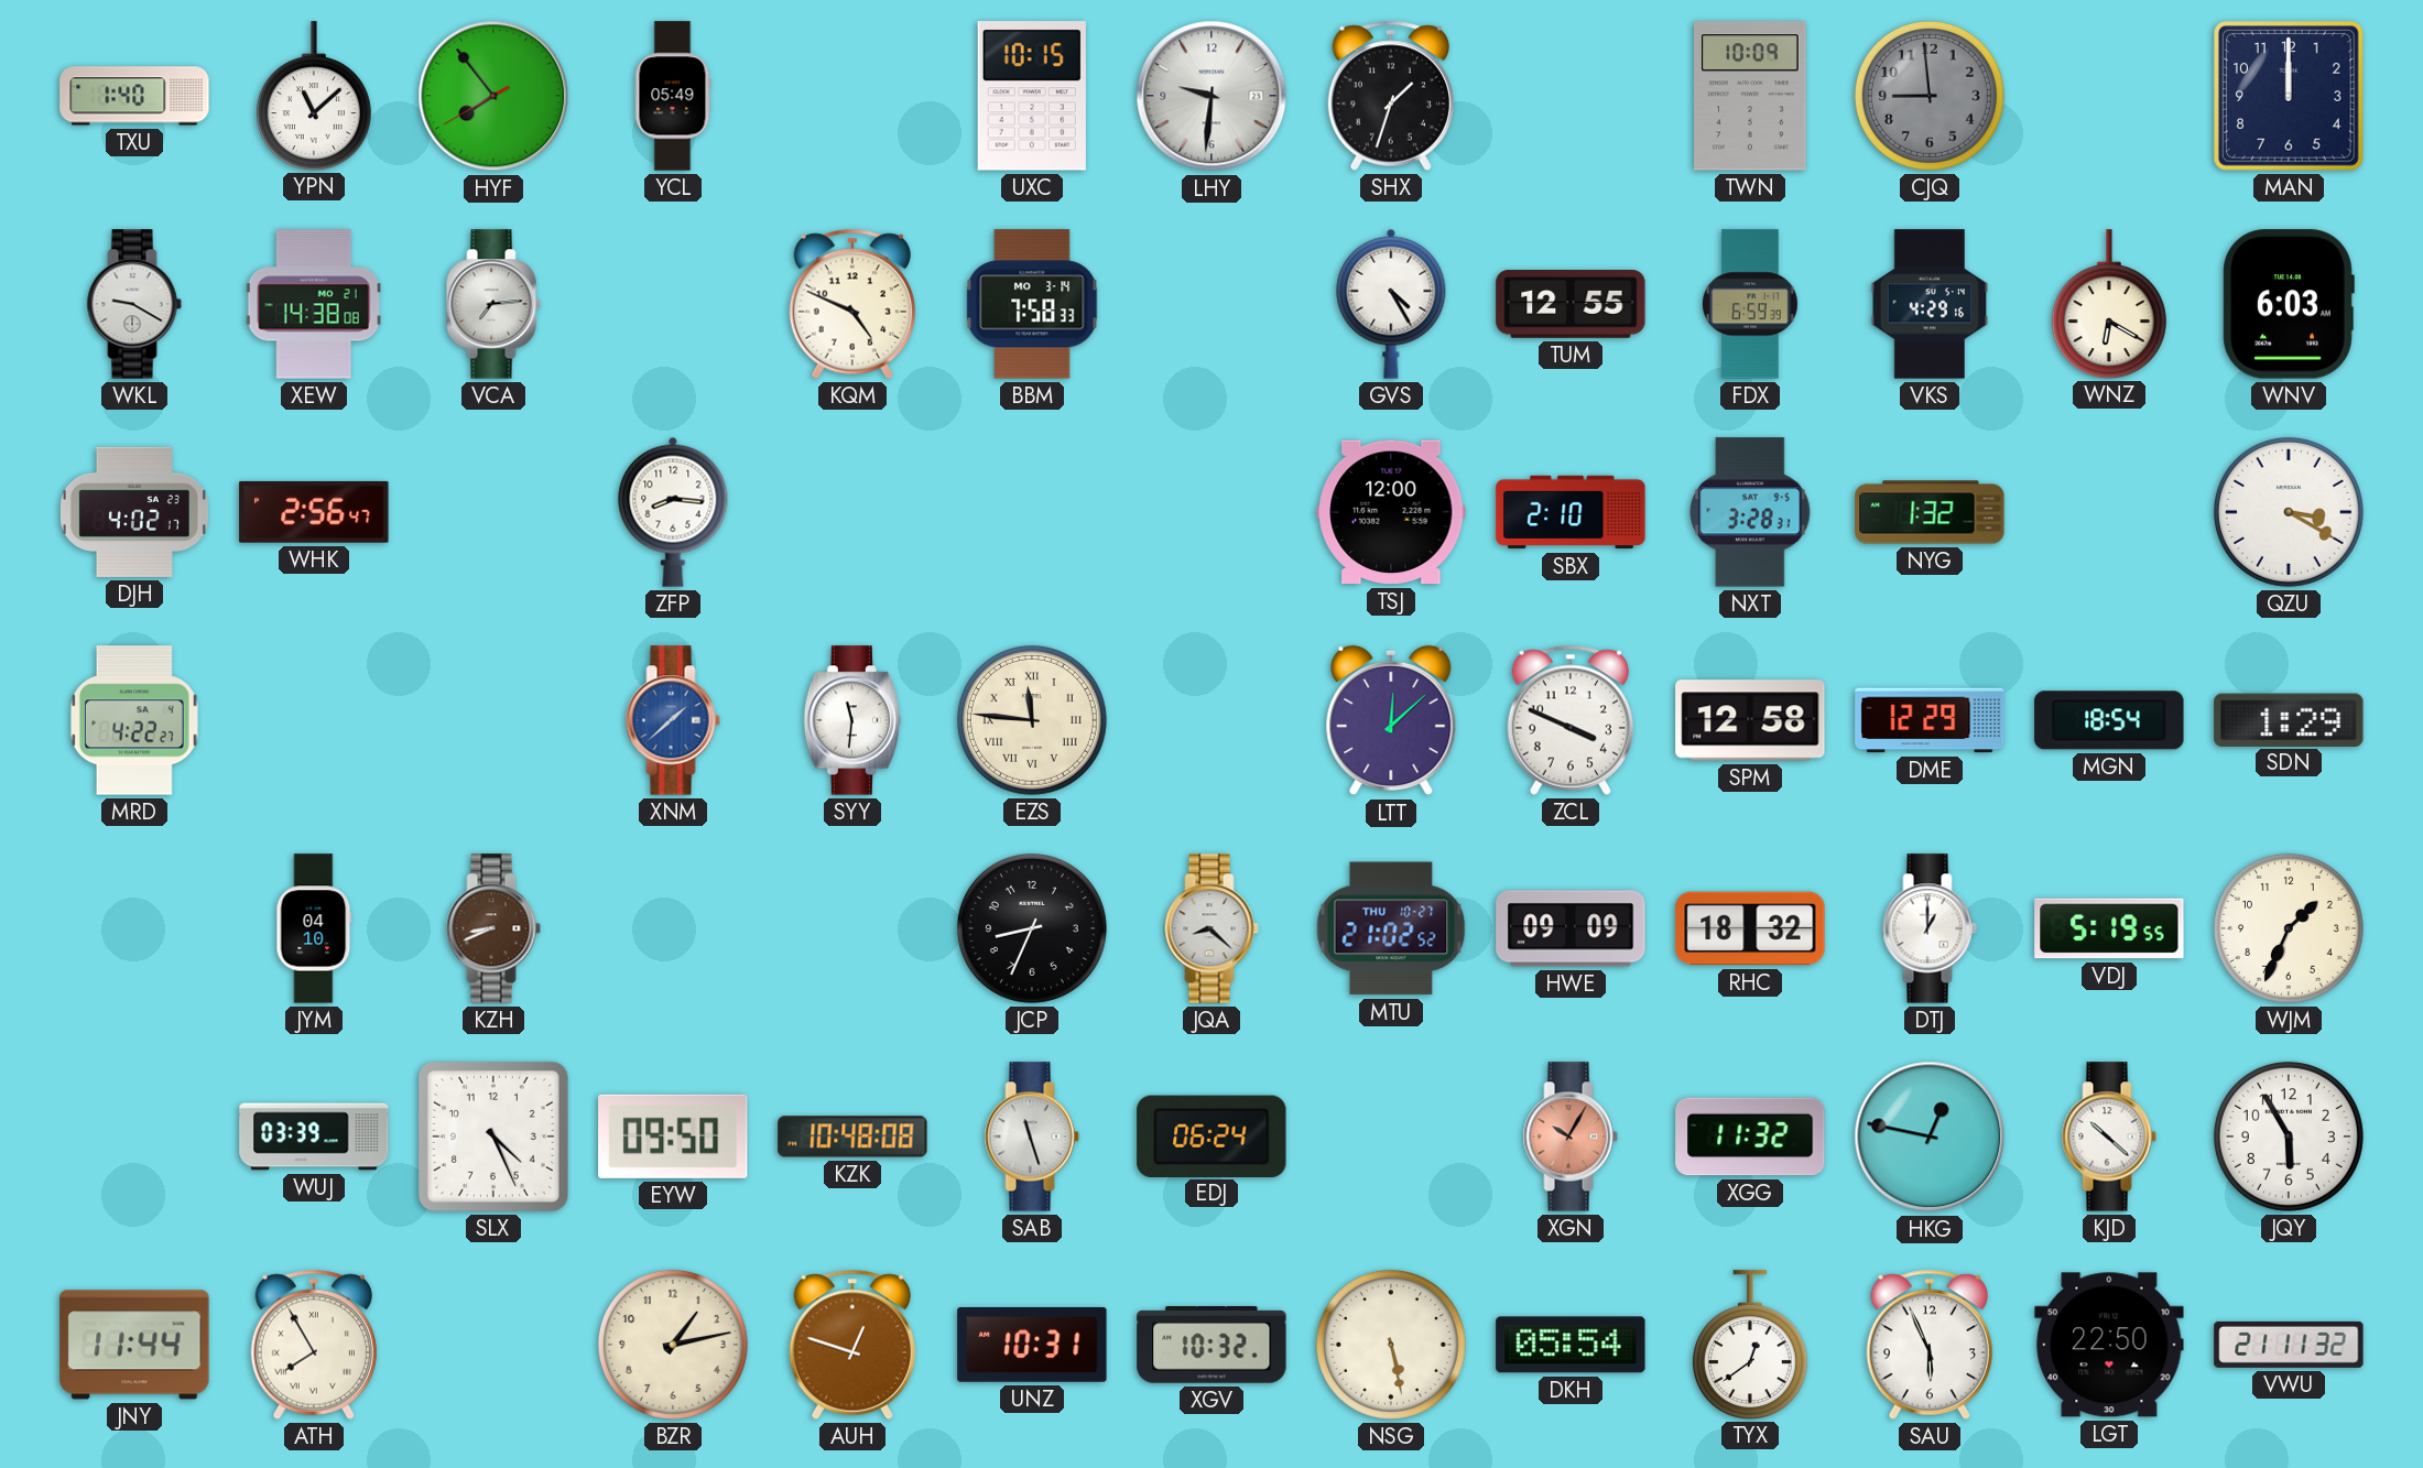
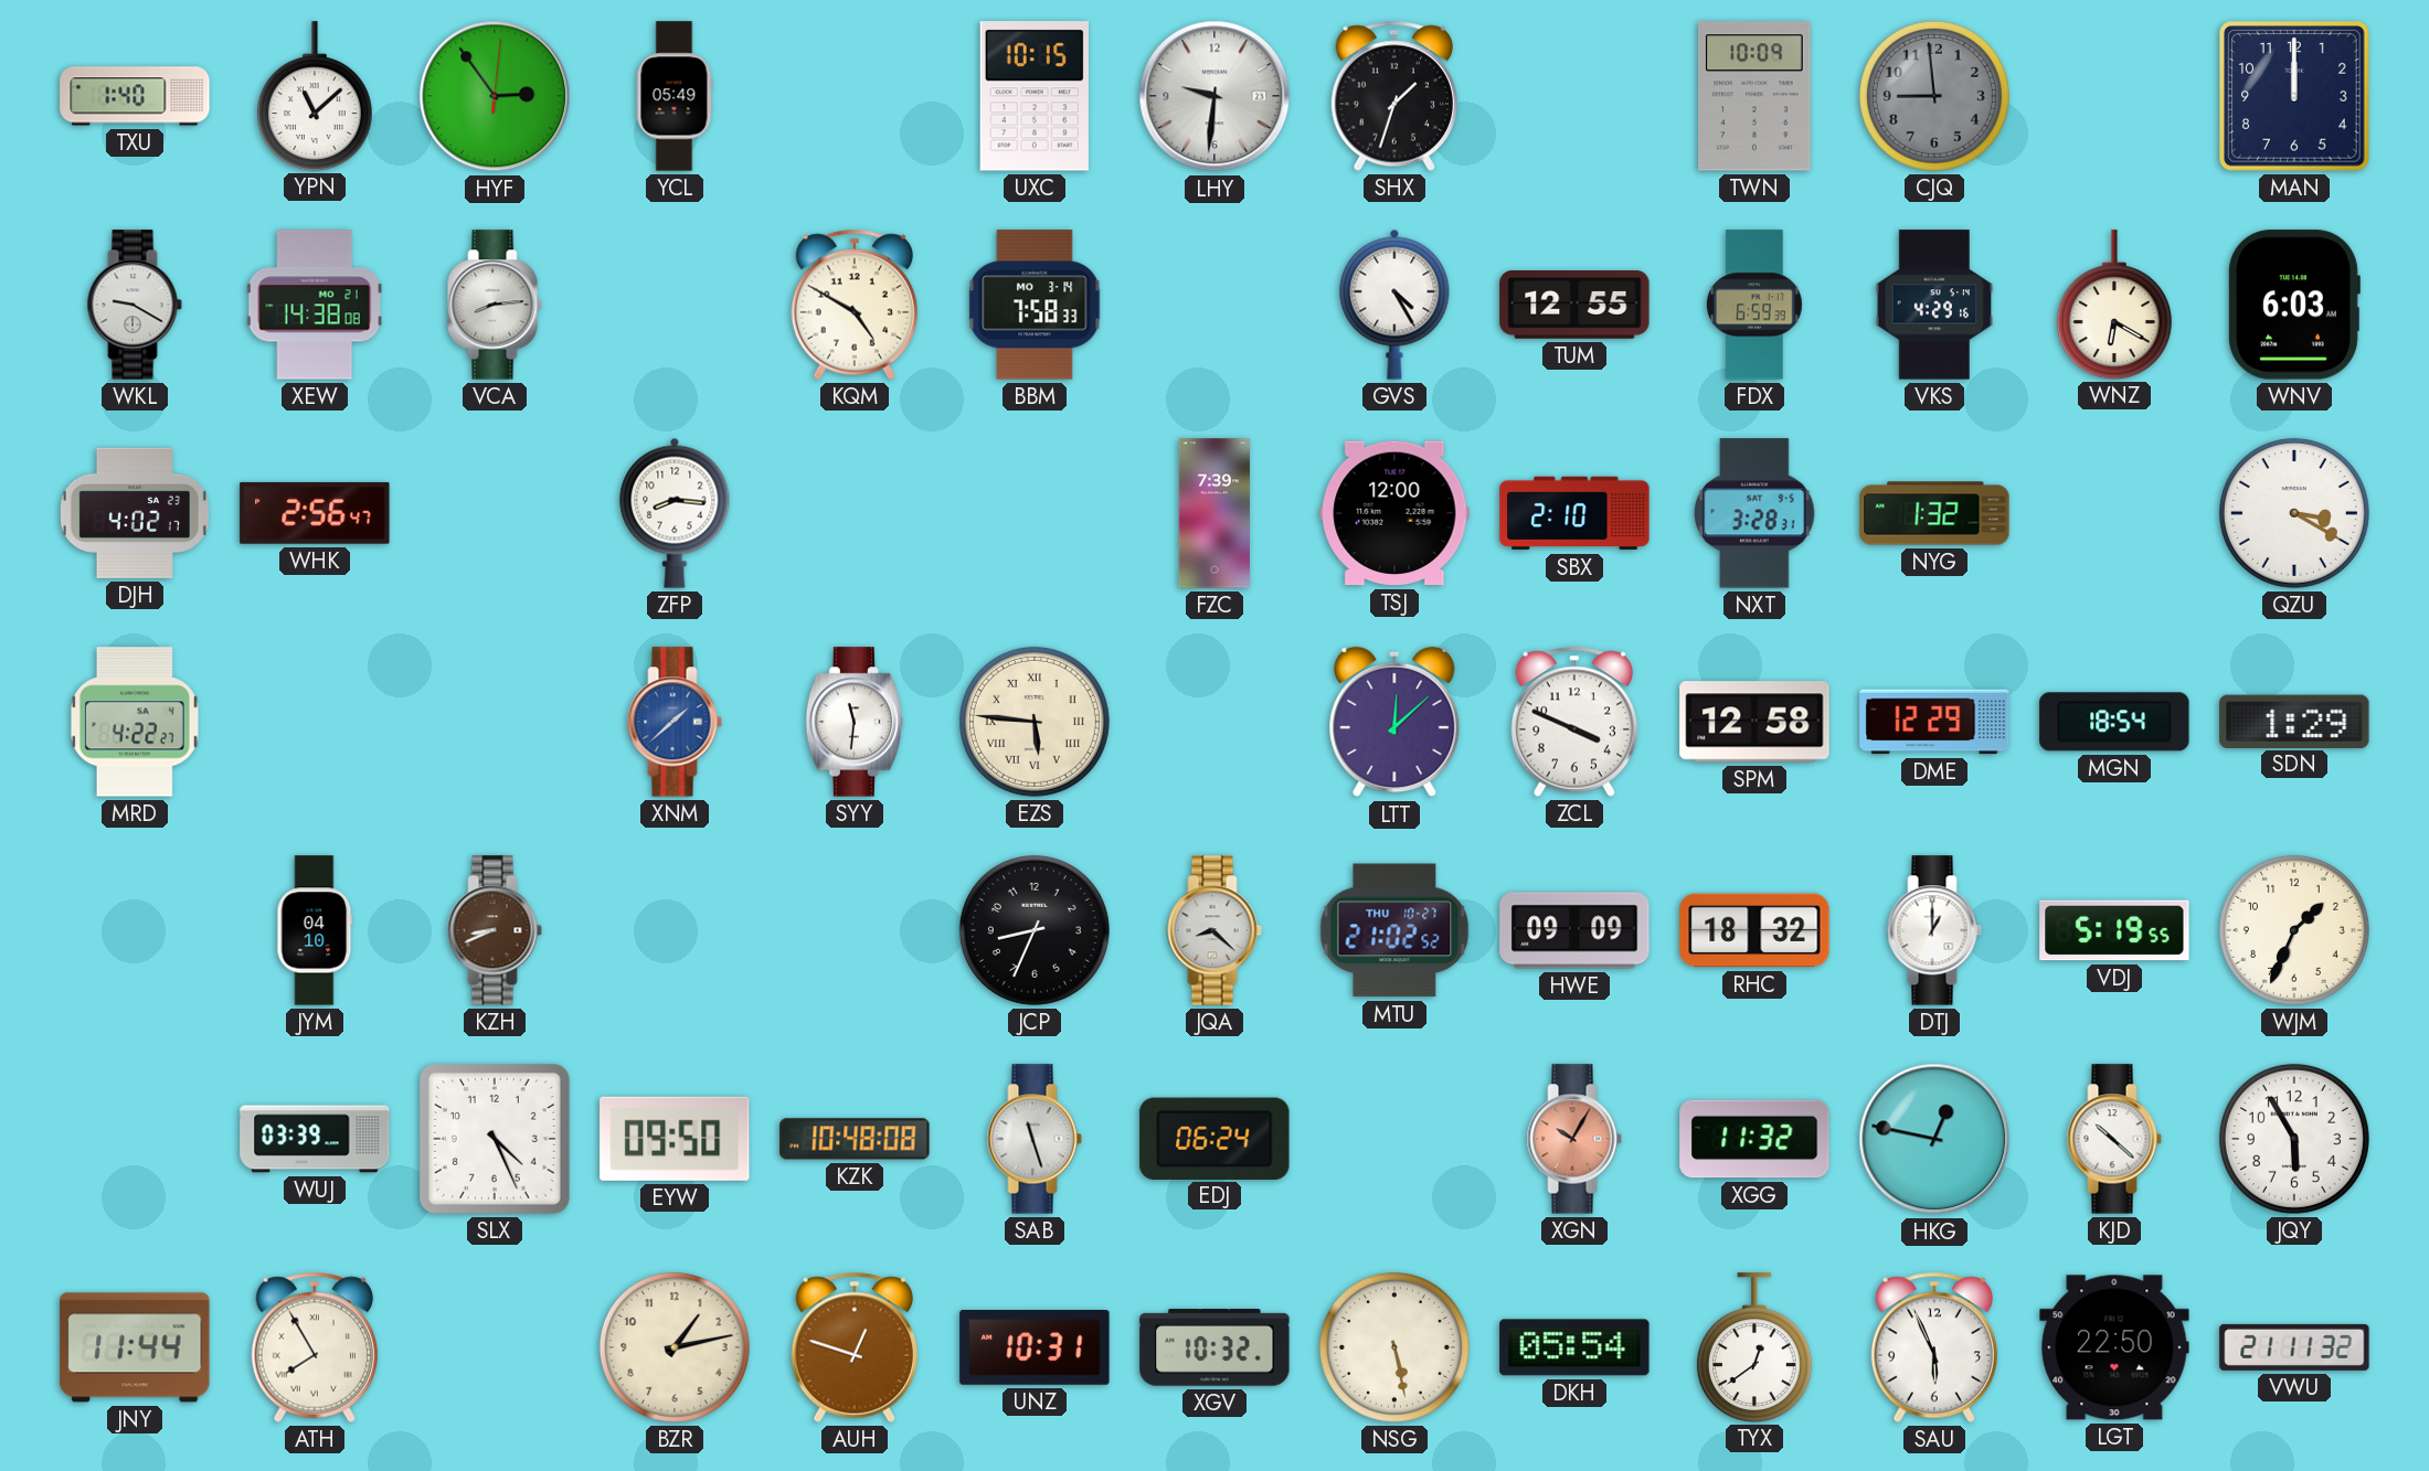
HYF: 7:53 -> 2:54
VCA: 7:14 -> 8:14
KQM: 4:49 -> 4:50
FZC: none -> 7:39
EZS: 11:46 -> 5:46
